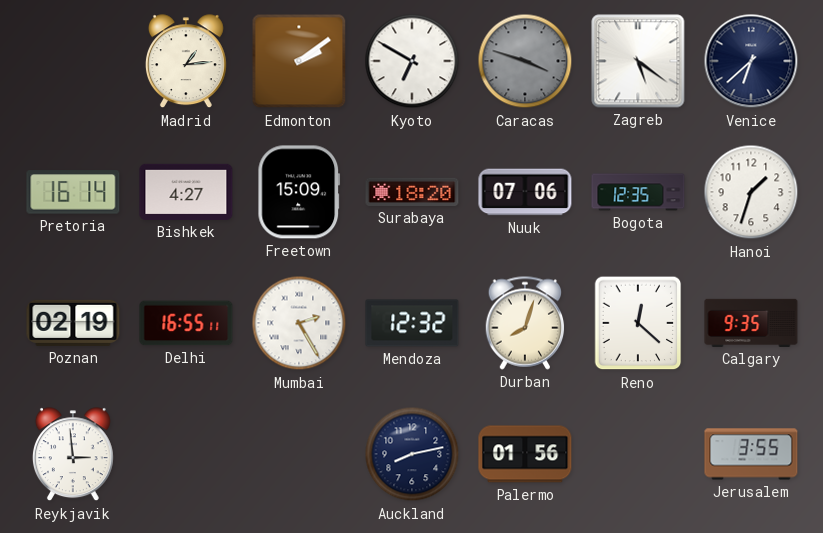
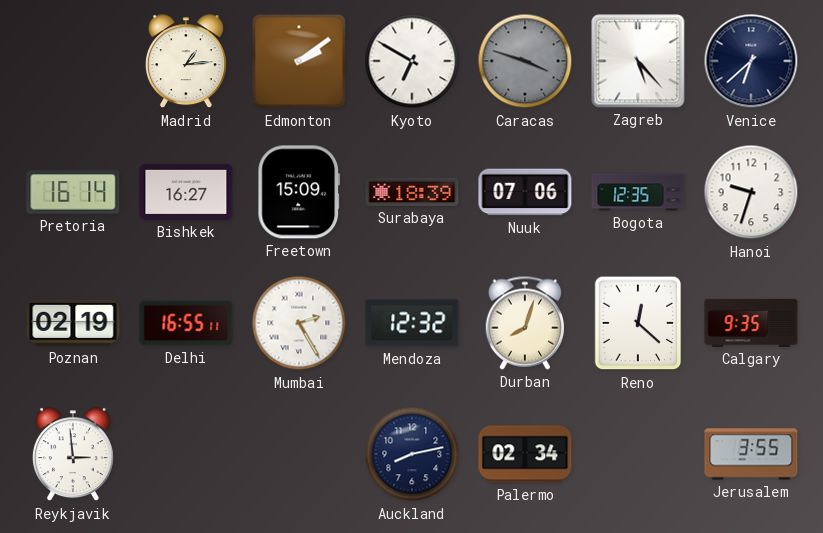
Zagreb: 5:21 -> 5:23
Bishkek: 4:27 -> 16:27
Surabaya: 18:20 -> 18:39
Hanoi: 1:33 -> 9:33
Palermo: 01:56 -> 02:34
